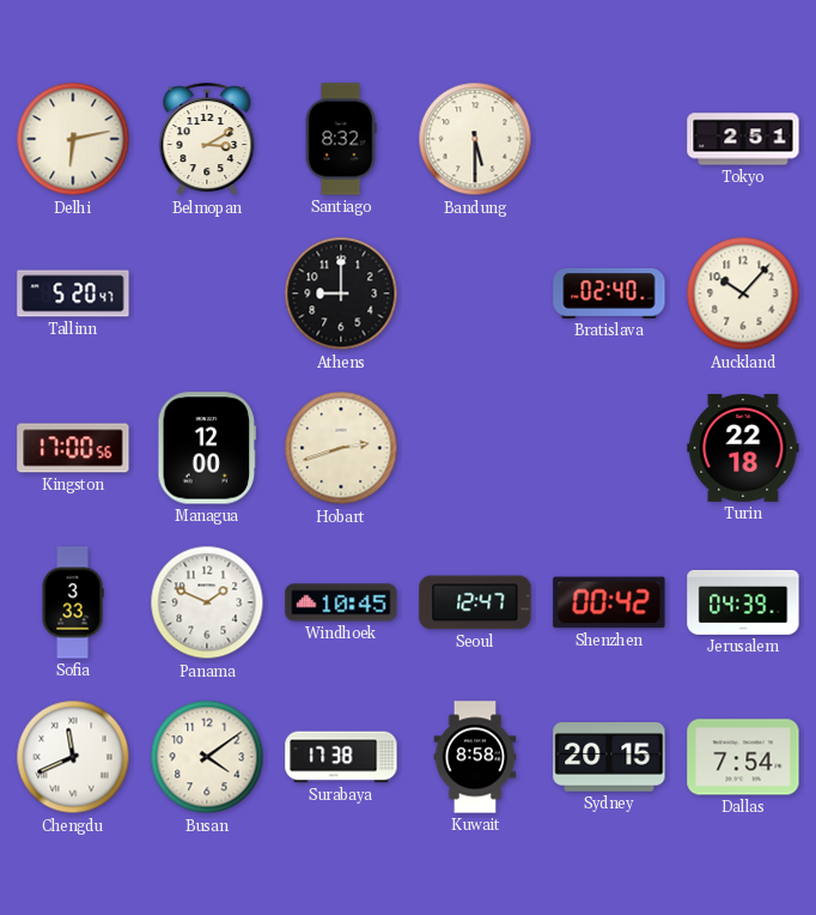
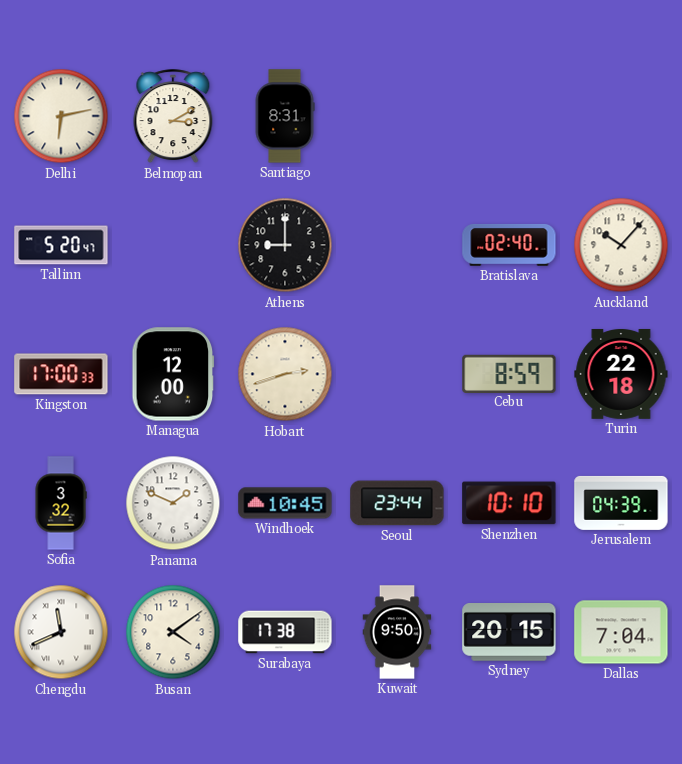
Santiago: 8:32 -> 8:31
Bandung: 5:30 -> none
Tokyo: 2:51 -> none
Kingston: 17:00:56 -> 17:00:33
Cebu: none -> 8:59
Sofia: 3:33 -> 3:32
Seoul: 12:47 -> 23:44
Shenzhen: 00:42 -> 10:10
Kuwait: 8:58 -> 9:50
Dallas: 7:54 -> 7:04
